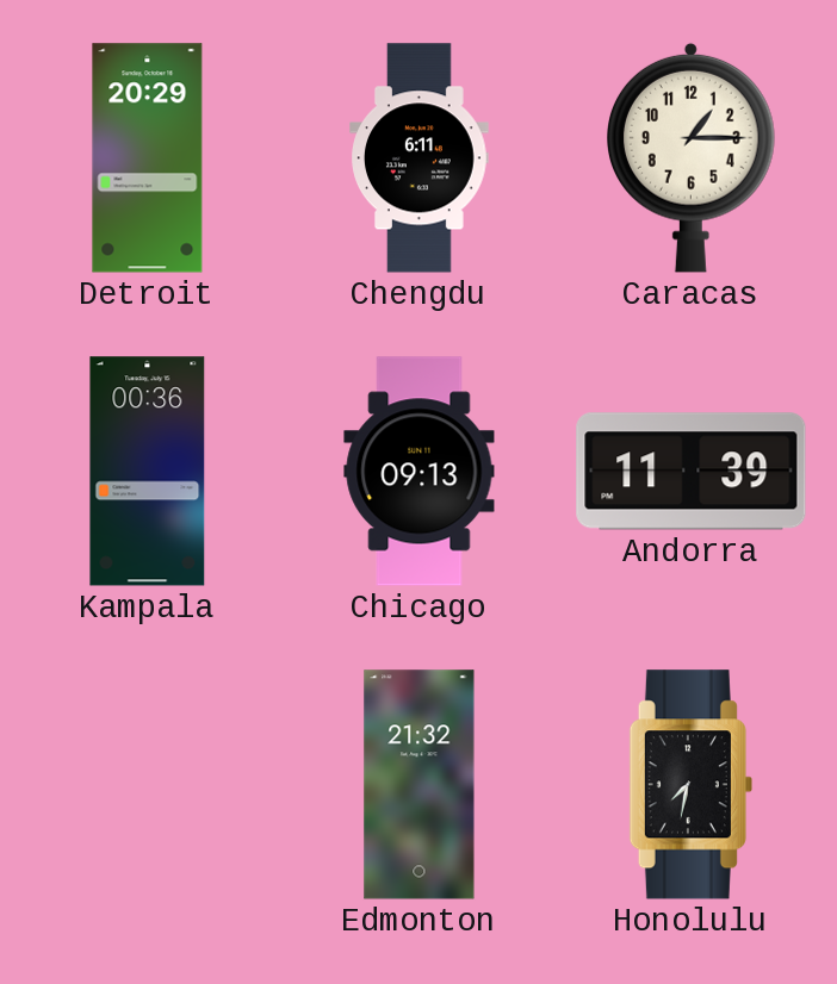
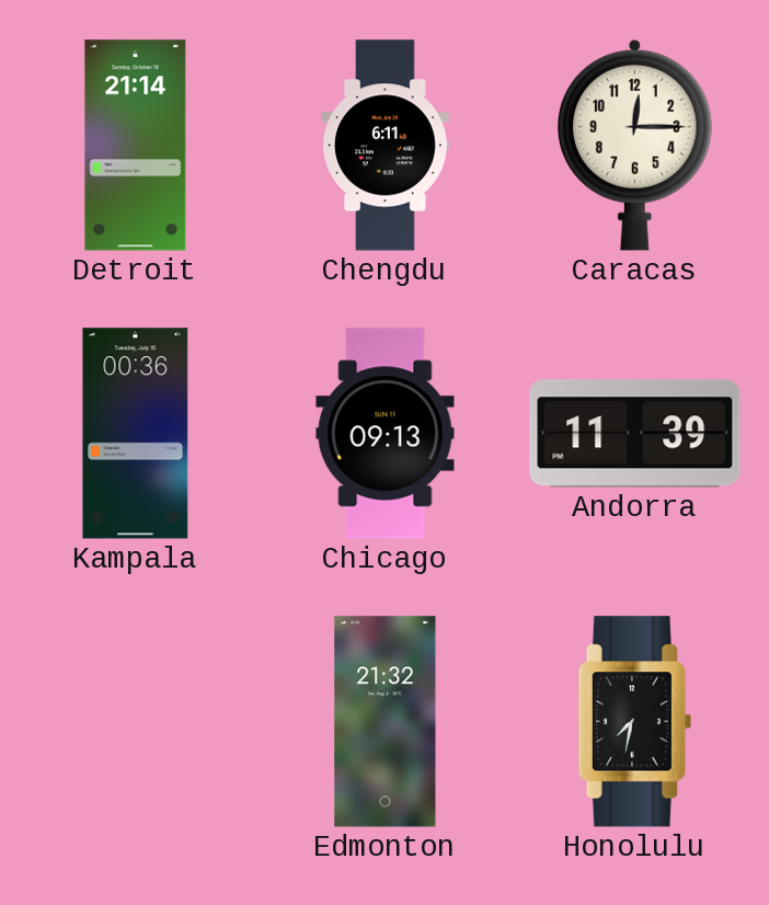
Detroit: 20:29 -> 21:14
Caracas: 1:15 -> 12:15
